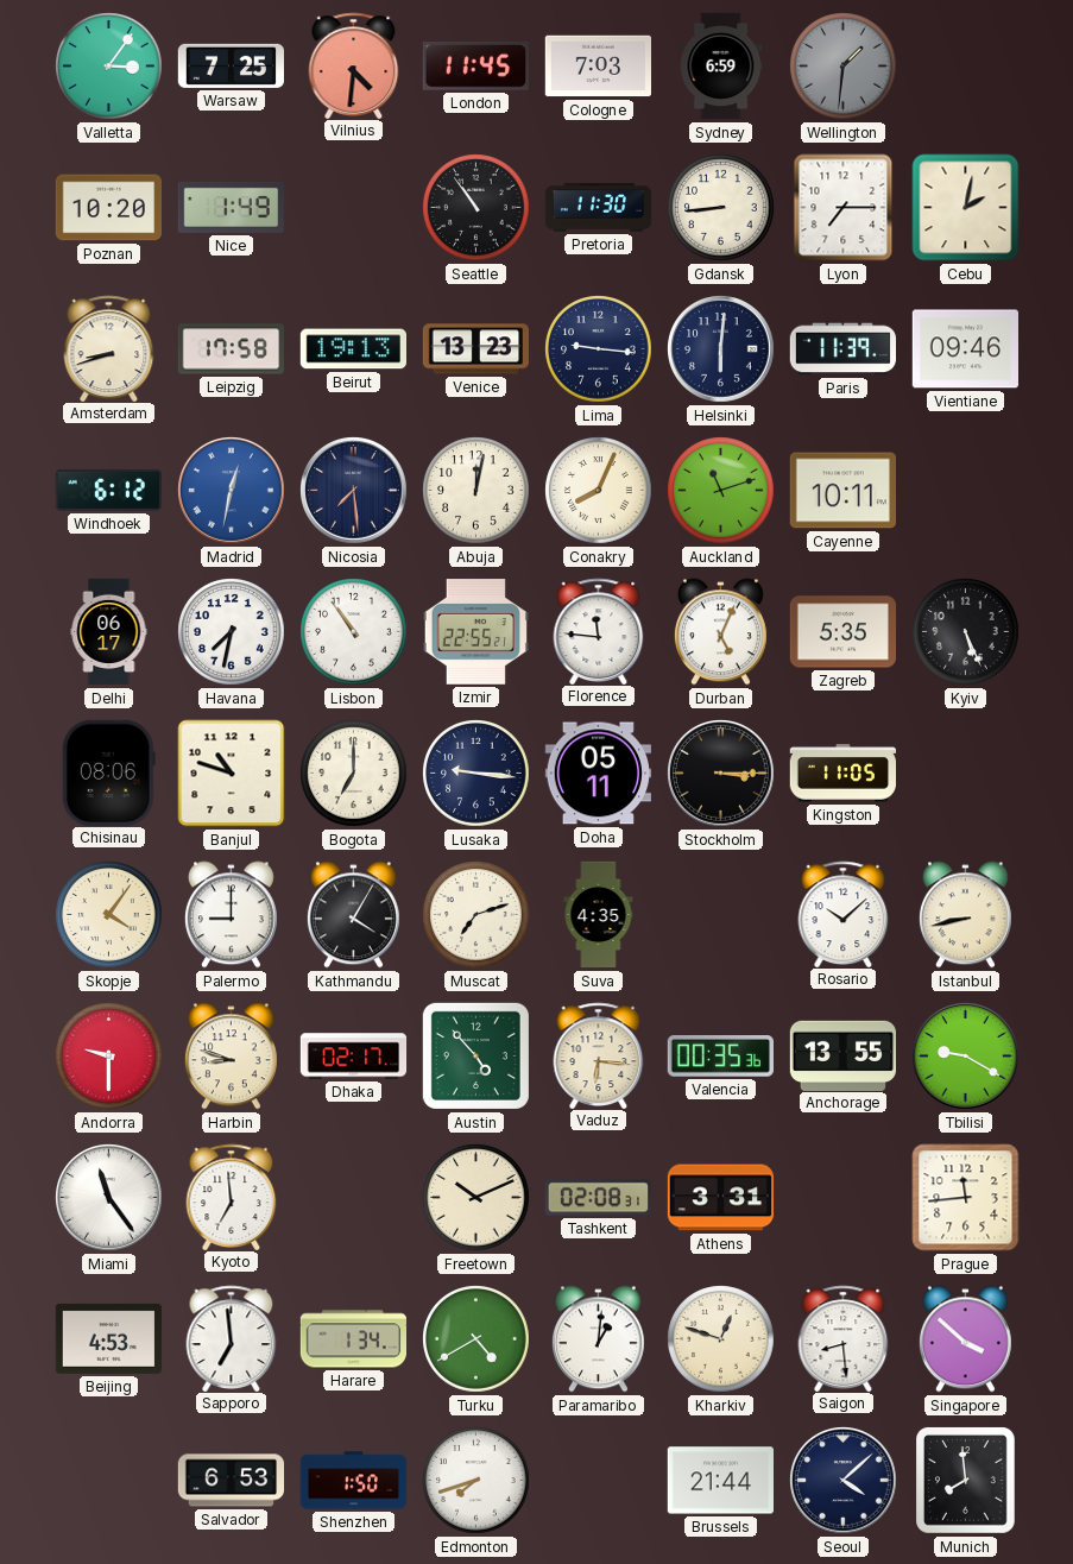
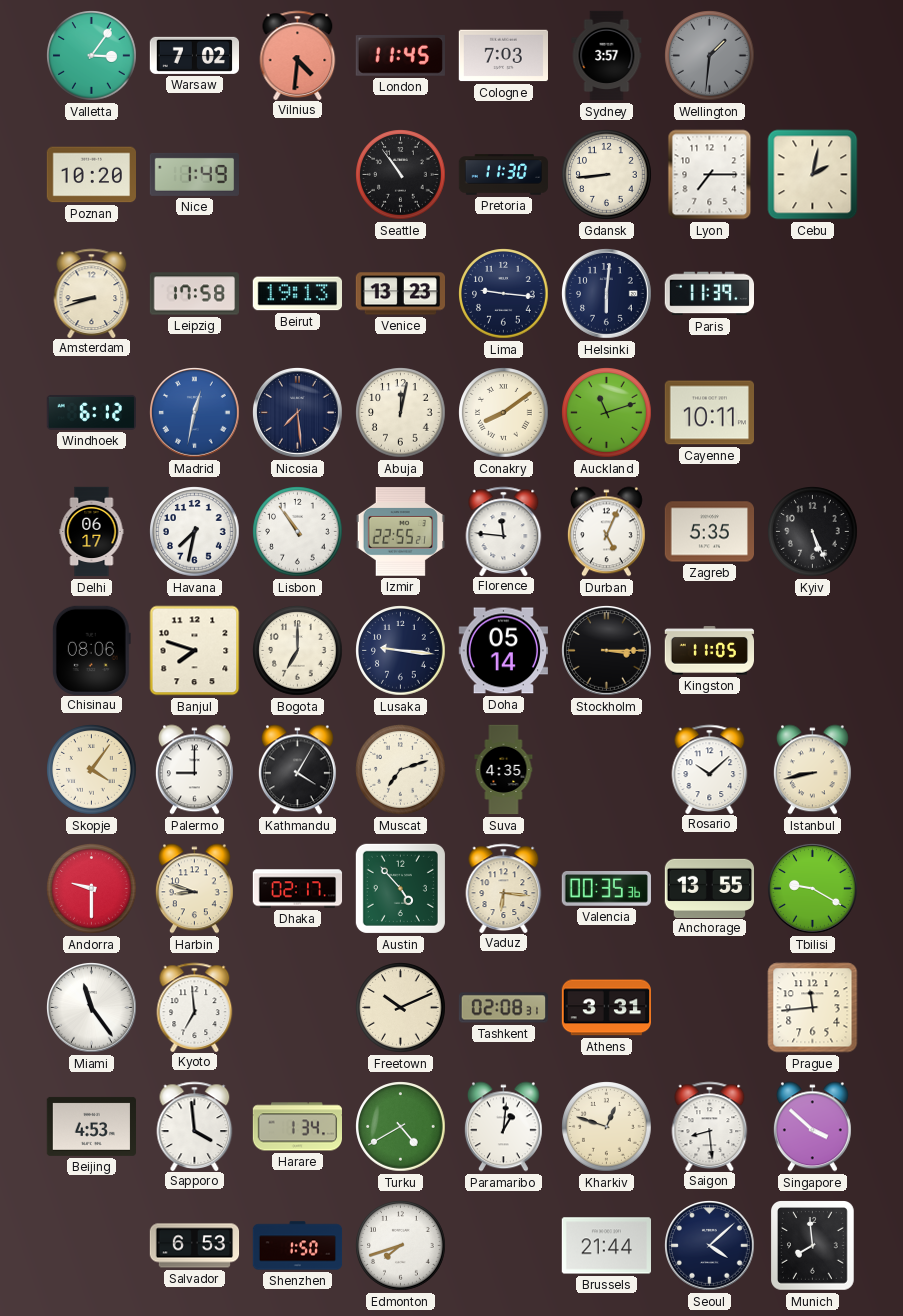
Warsaw: 7:25 -> 7:02
Sydney: 6:59 -> 3:57
Vientiane: 09:46 -> none
Conakry: 8:04 -> 8:09
Banjul: 10:48 -> 7:48
Doha: 05:11 -> 05:14
Sapporo: 6:59 -> 3:59
